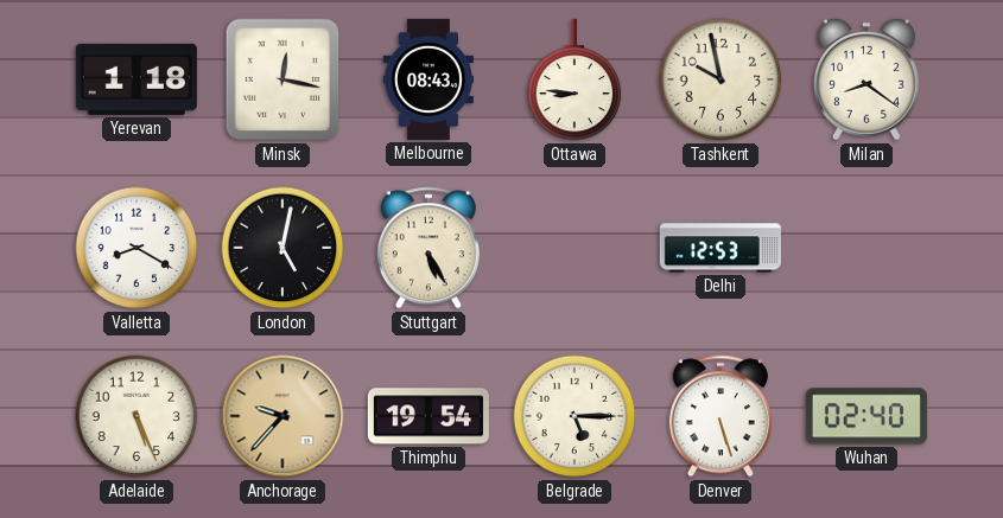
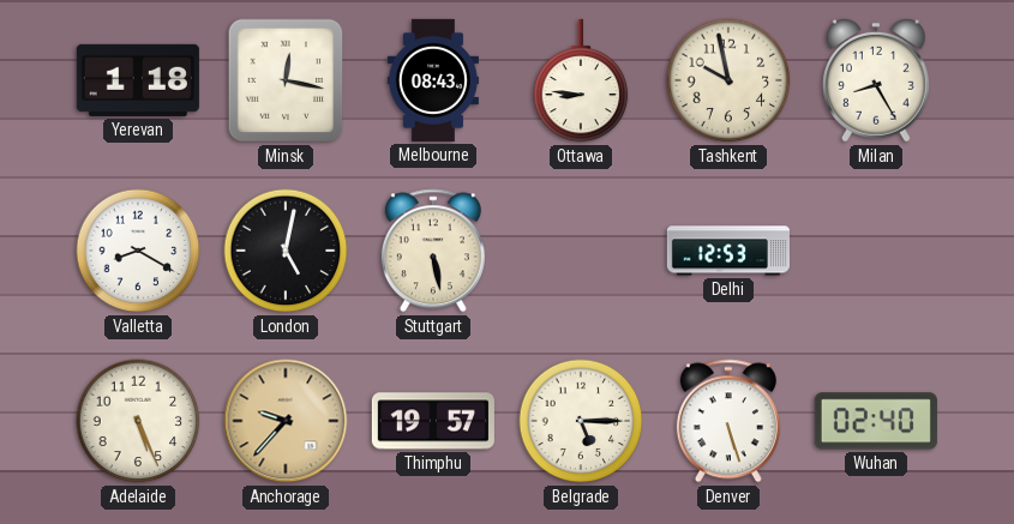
Milan: 8:21 -> 8:25
Stuttgart: 5:25 -> 5:28
Thimphu: 19:54 -> 19:57
